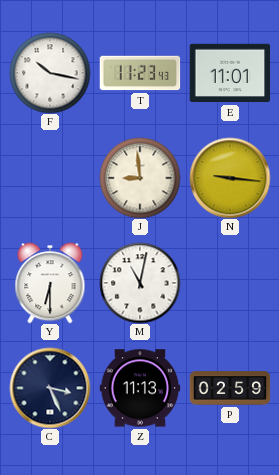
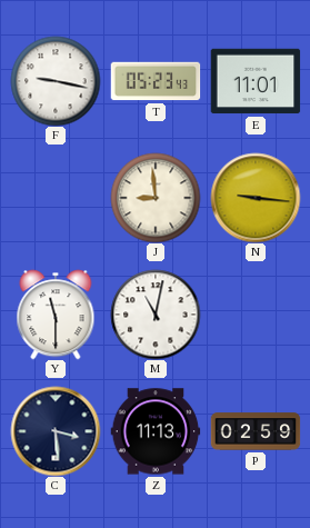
F: 10:17 -> 9:17
T: 11:23 -> 05:23
Y: 6:30 -> 11:30
C: 3:26 -> 3:29
